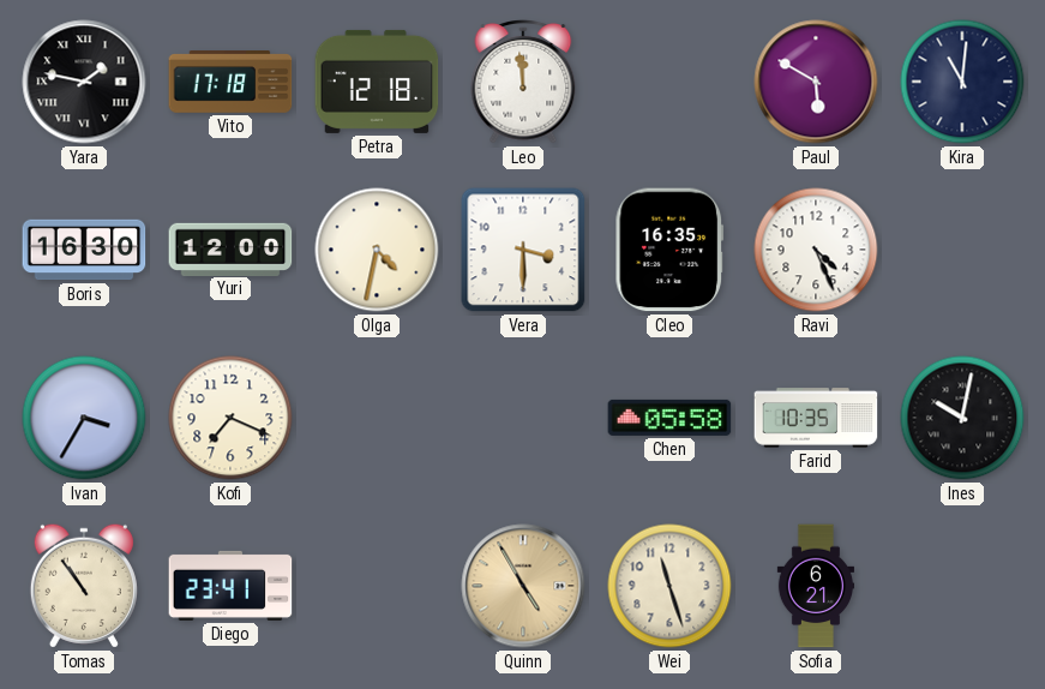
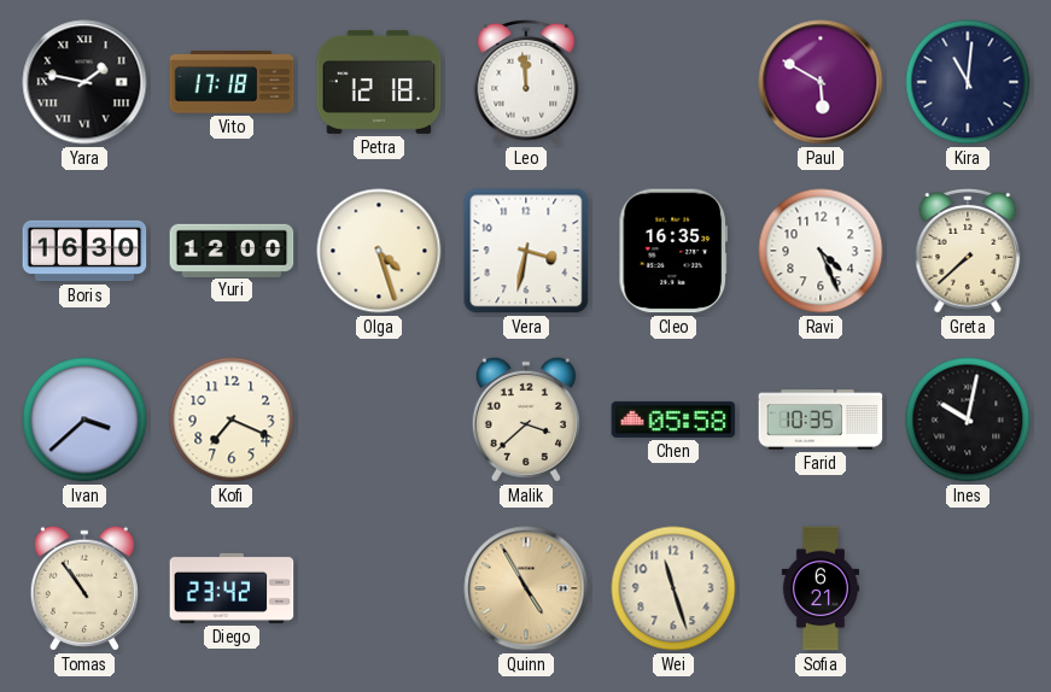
Olga: 4:32 -> 4:27
Vera: 3:30 -> 3:32
Greta: none -> 7:38
Ivan: 3:35 -> 3:38
Malik: none -> 3:38
Diego: 23:41 -> 23:42
